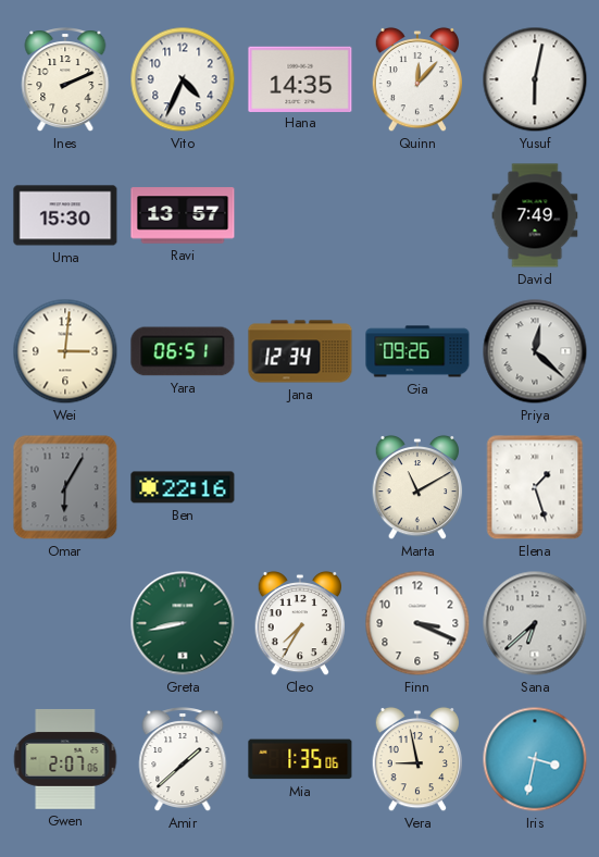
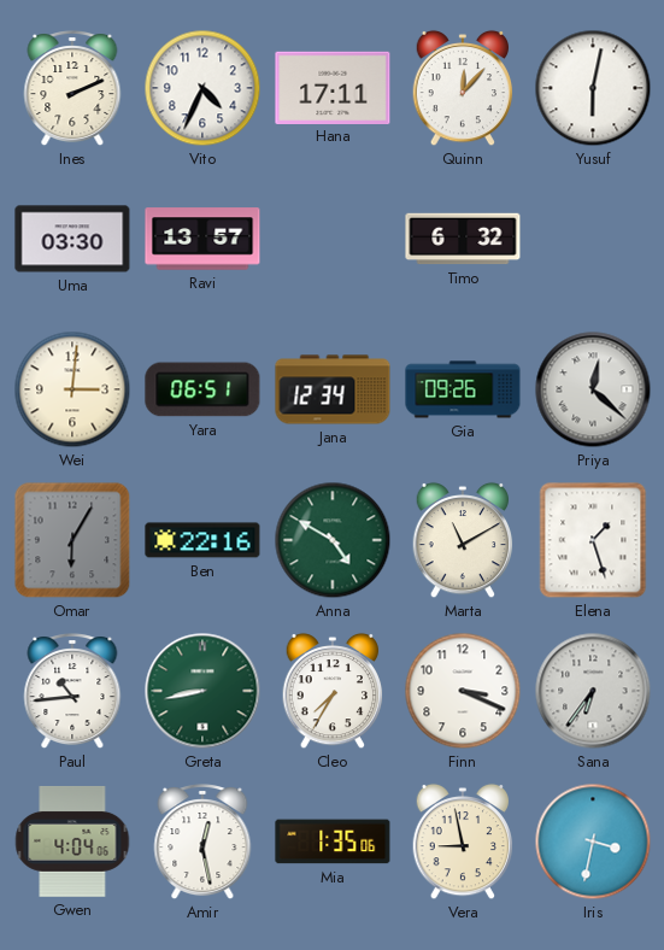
Hana: 14:35 -> 17:11
Uma: 15:30 -> 03:30
Timo: none -> 6:32
David: 7:49 -> none
Anna: none -> 4:50
Paul: none -> 10:44
Sana: 6:38 -> 6:36
Gwen: 2:07 -> 4:04
Amir: 1:38 -> 12:28
